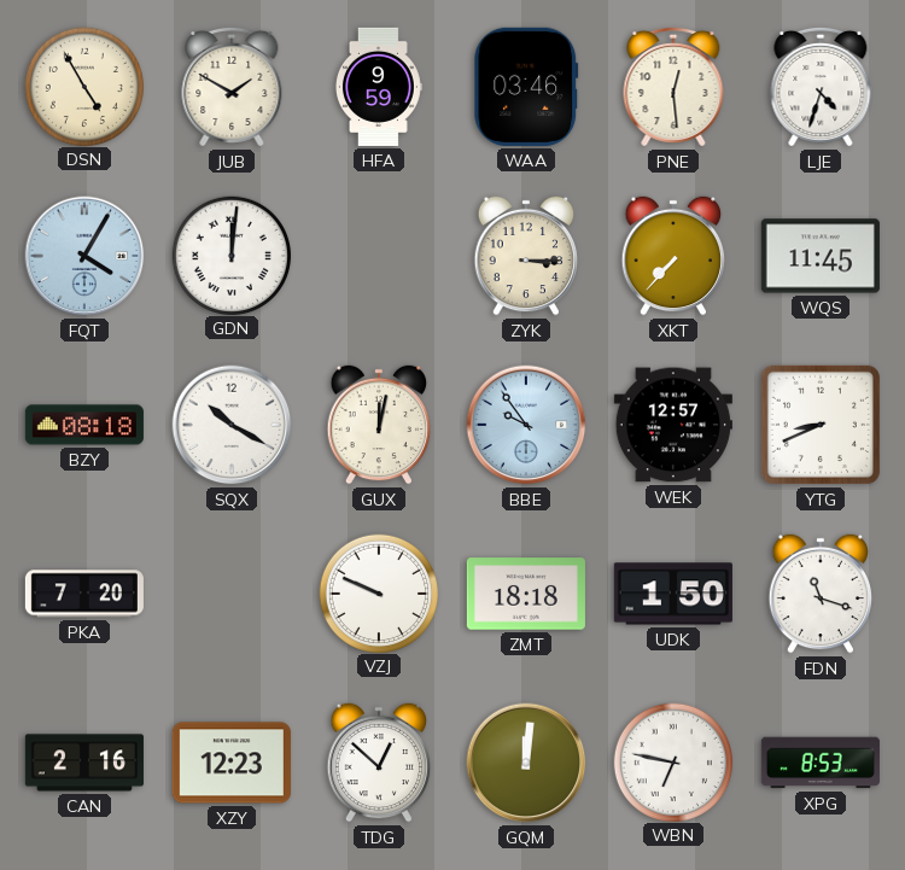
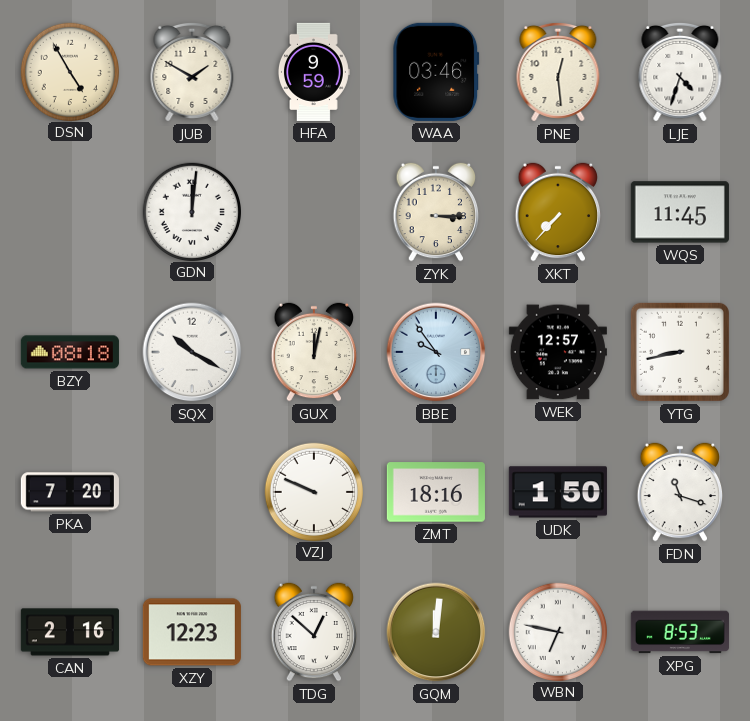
FQT: 4:05 -> none
YTG: 8:41 -> 8:43
ZMT: 18:18 -> 18:16
